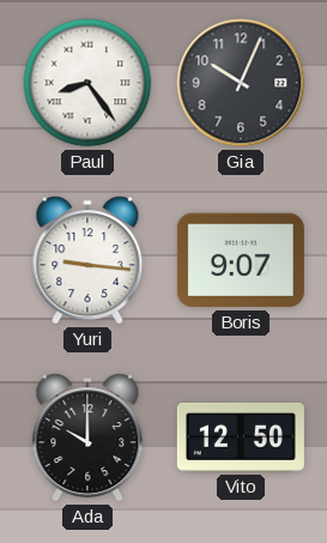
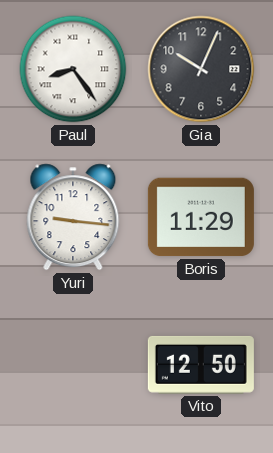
Boris: 9:07 -> 11:29
Ada: 10:00 -> none
